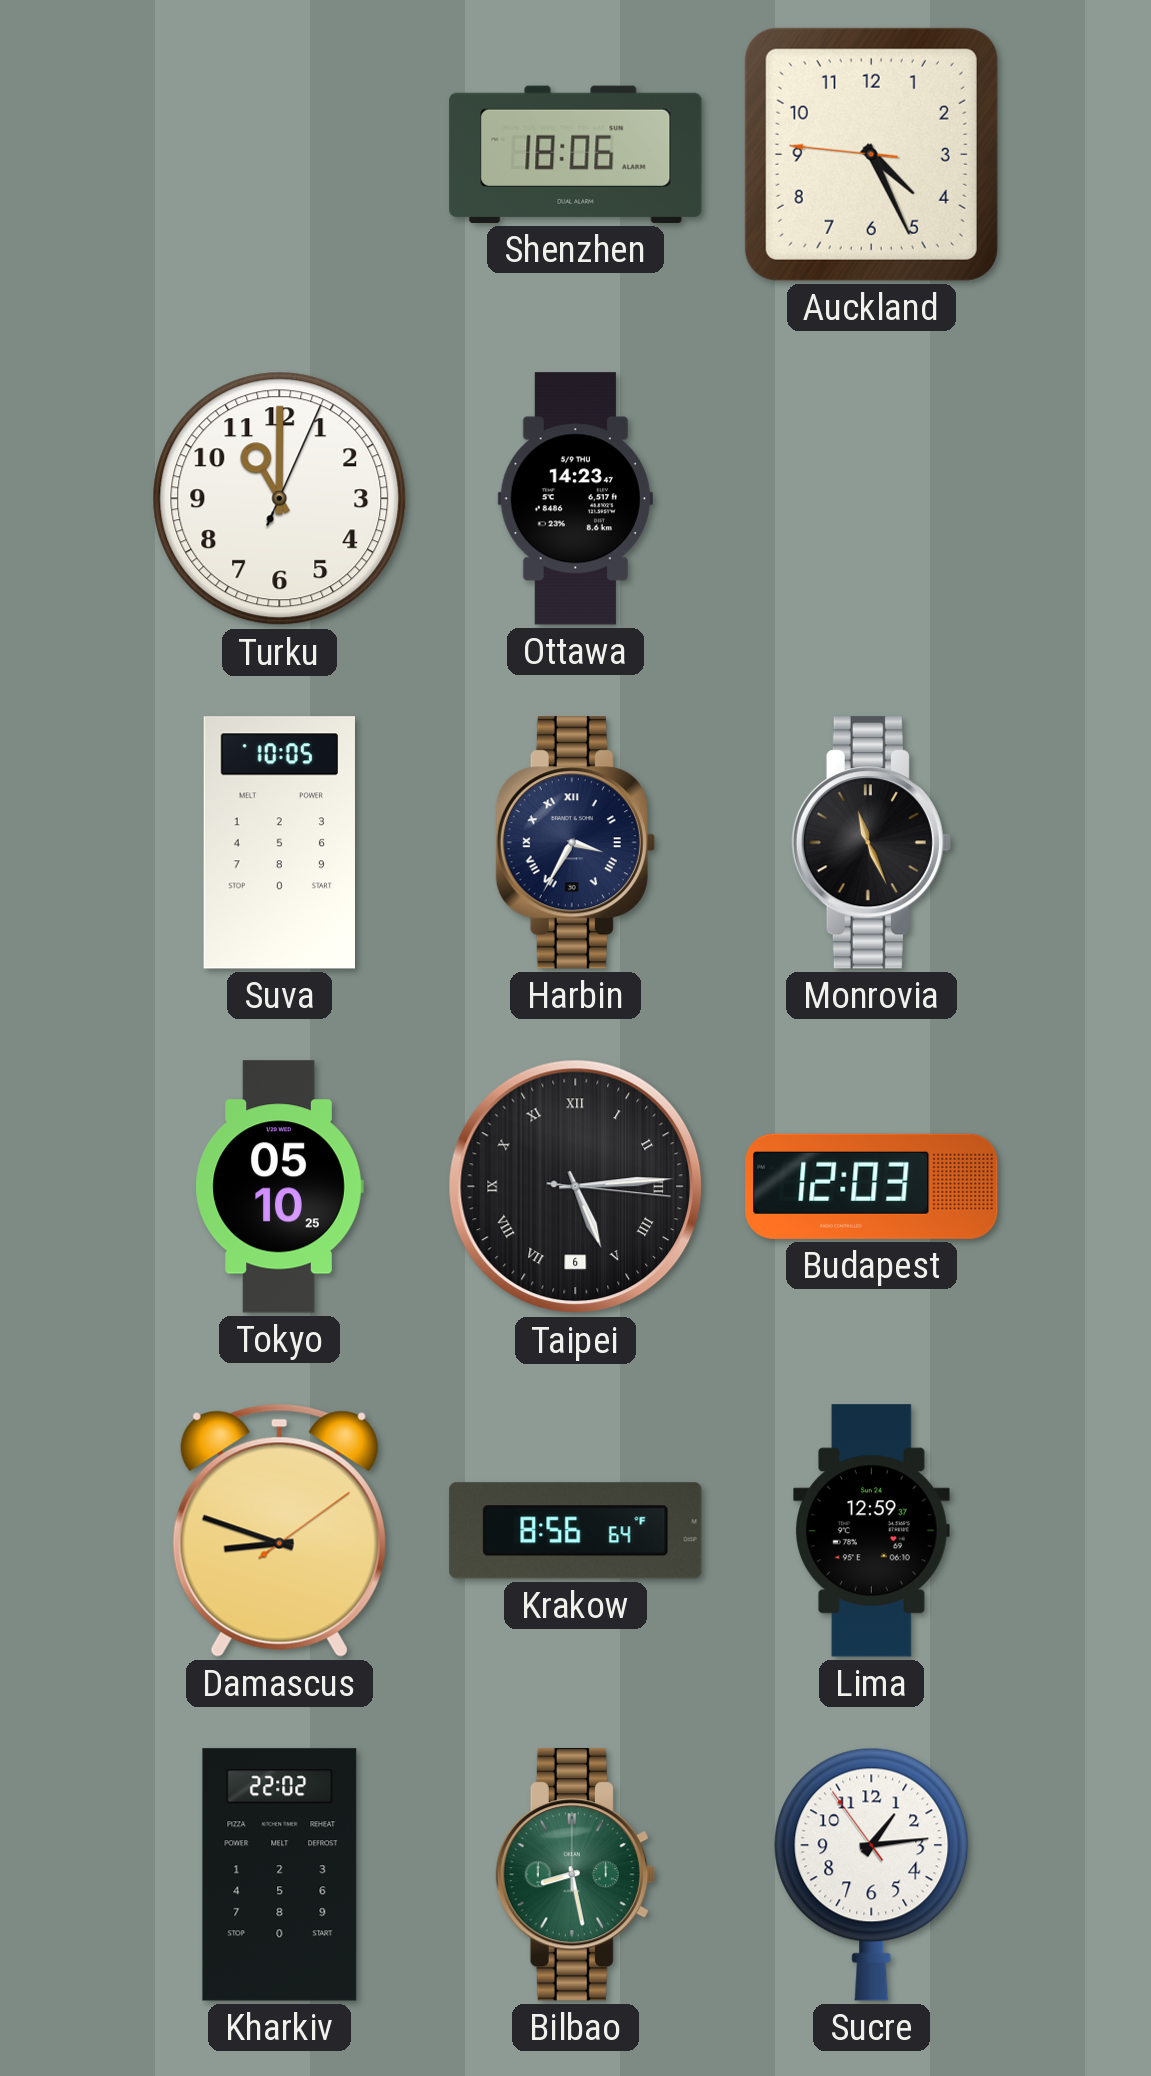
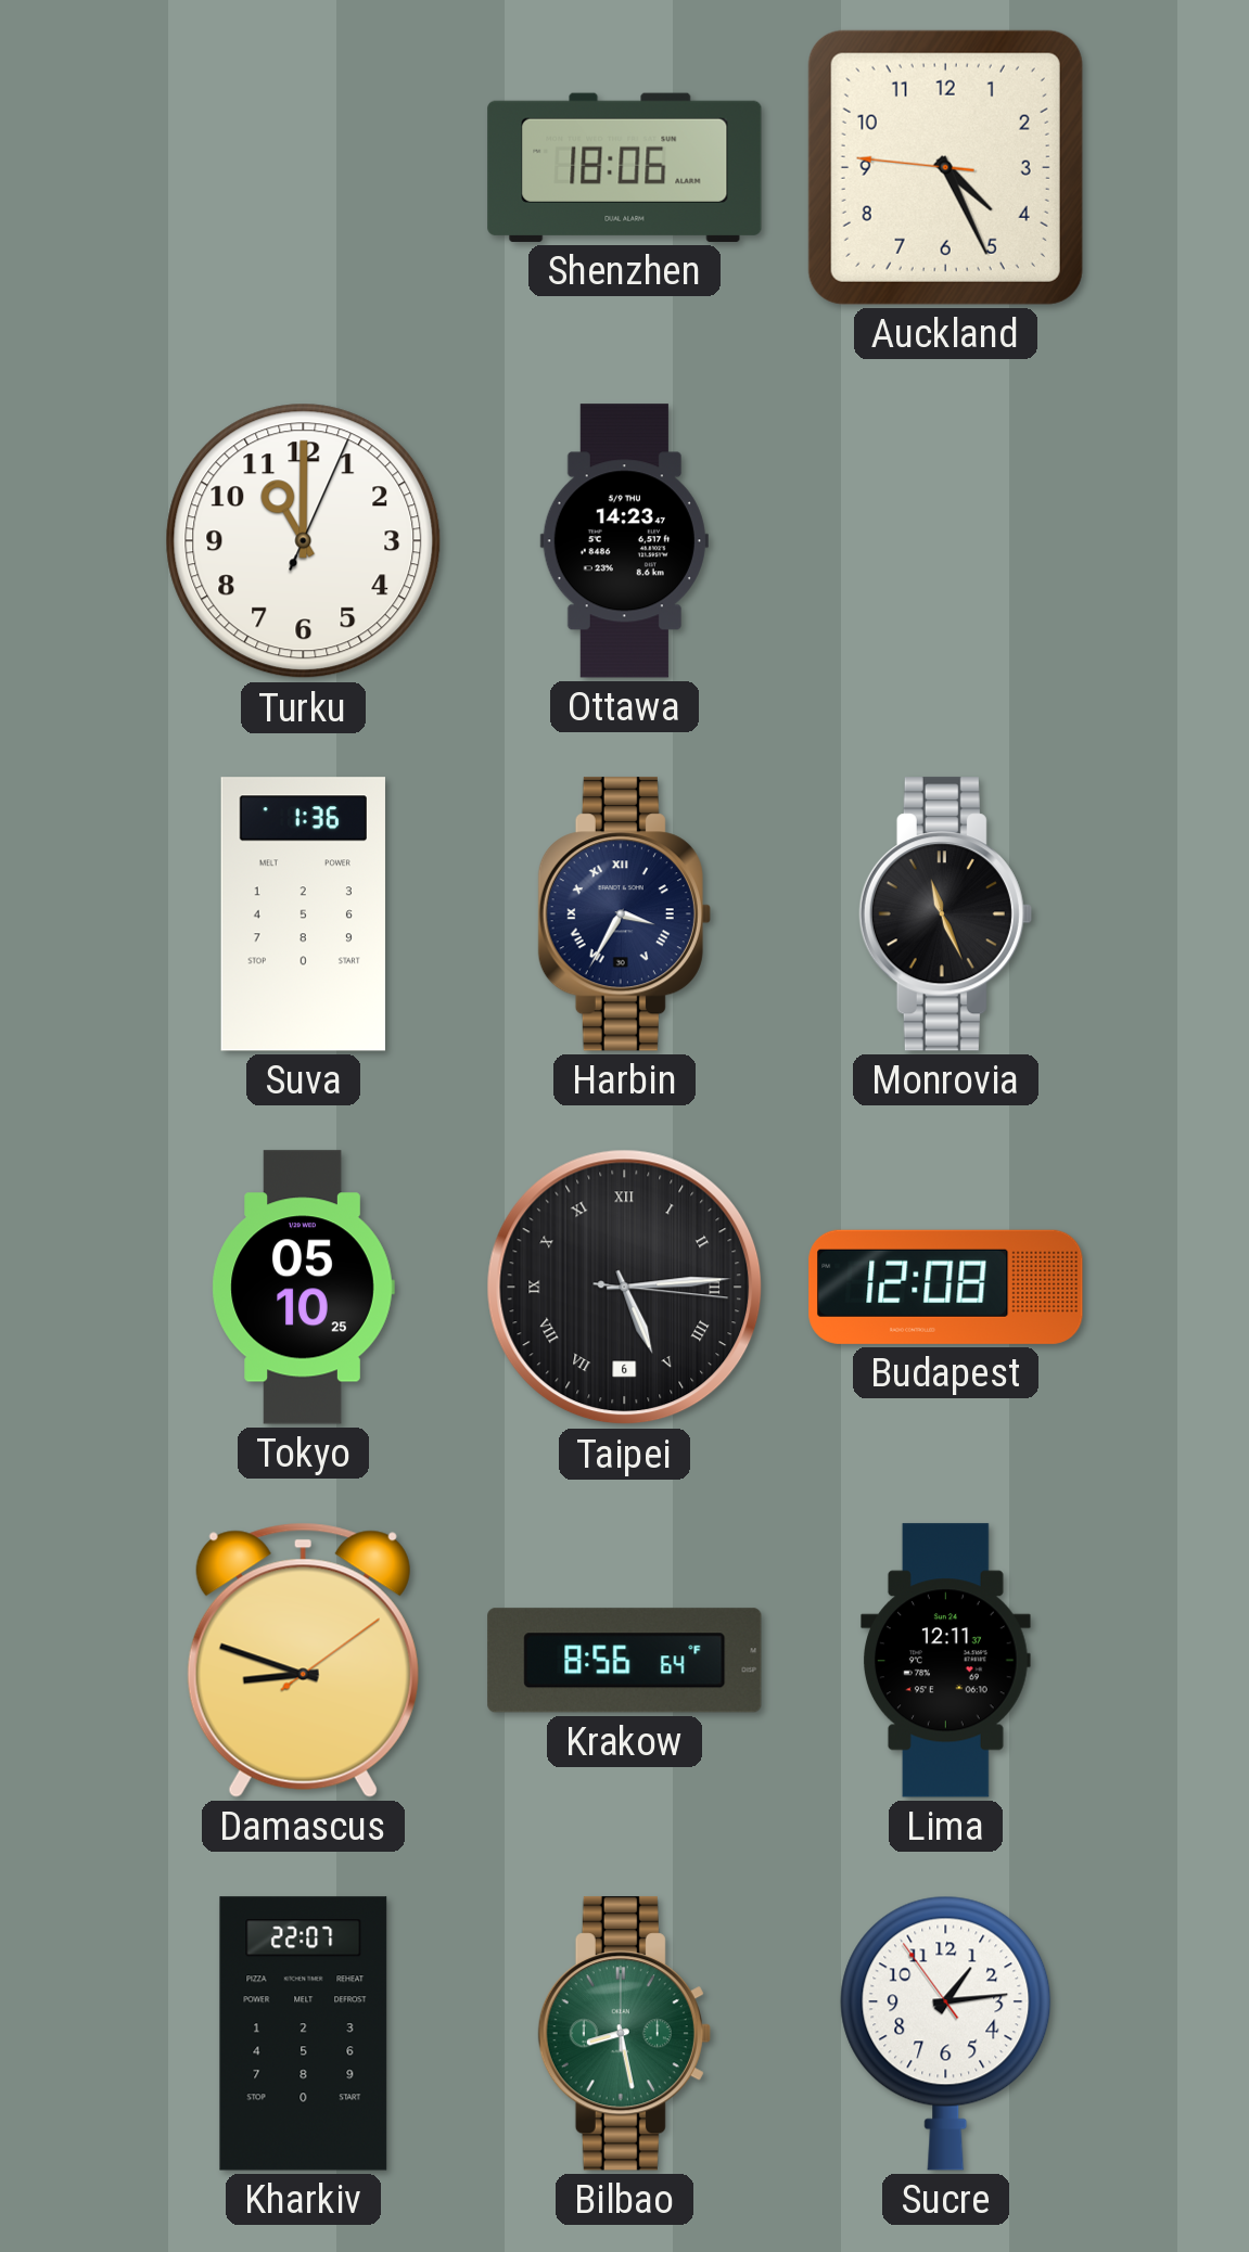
Suva: 10:05 -> 1:36
Budapest: 12:03 -> 12:08
Lima: 12:59 -> 12:11
Kharkiv: 22:02 -> 22:07
